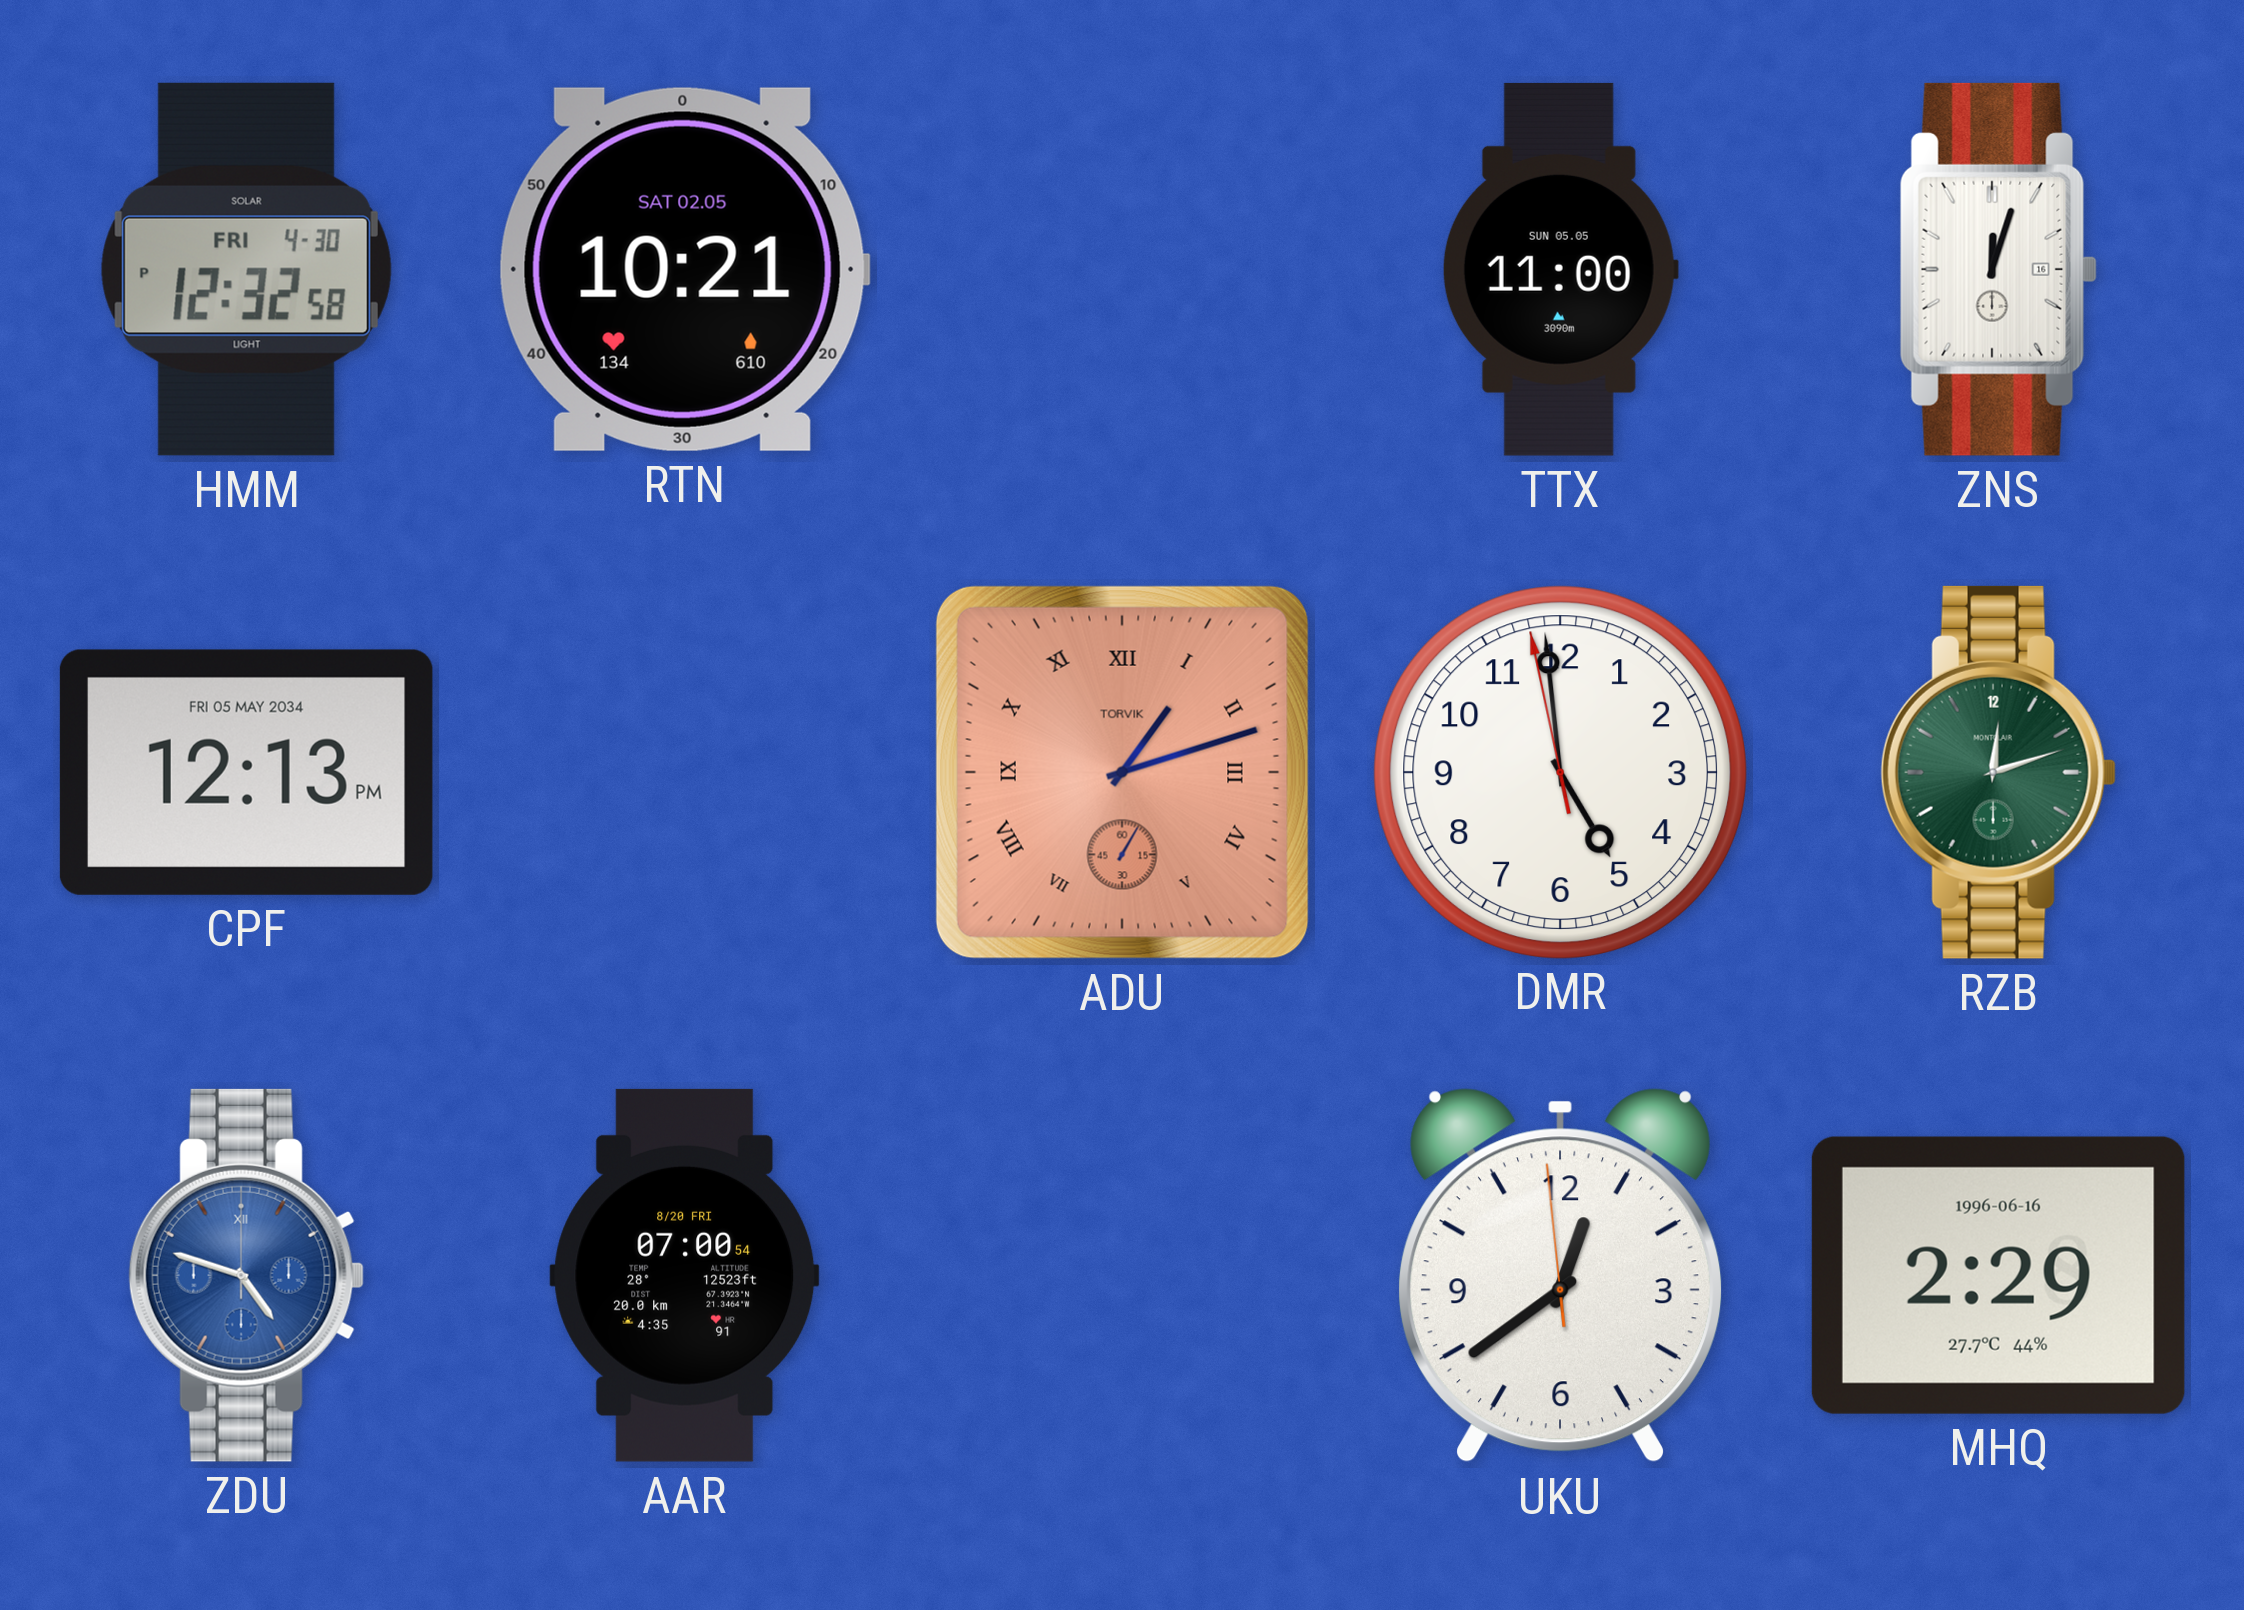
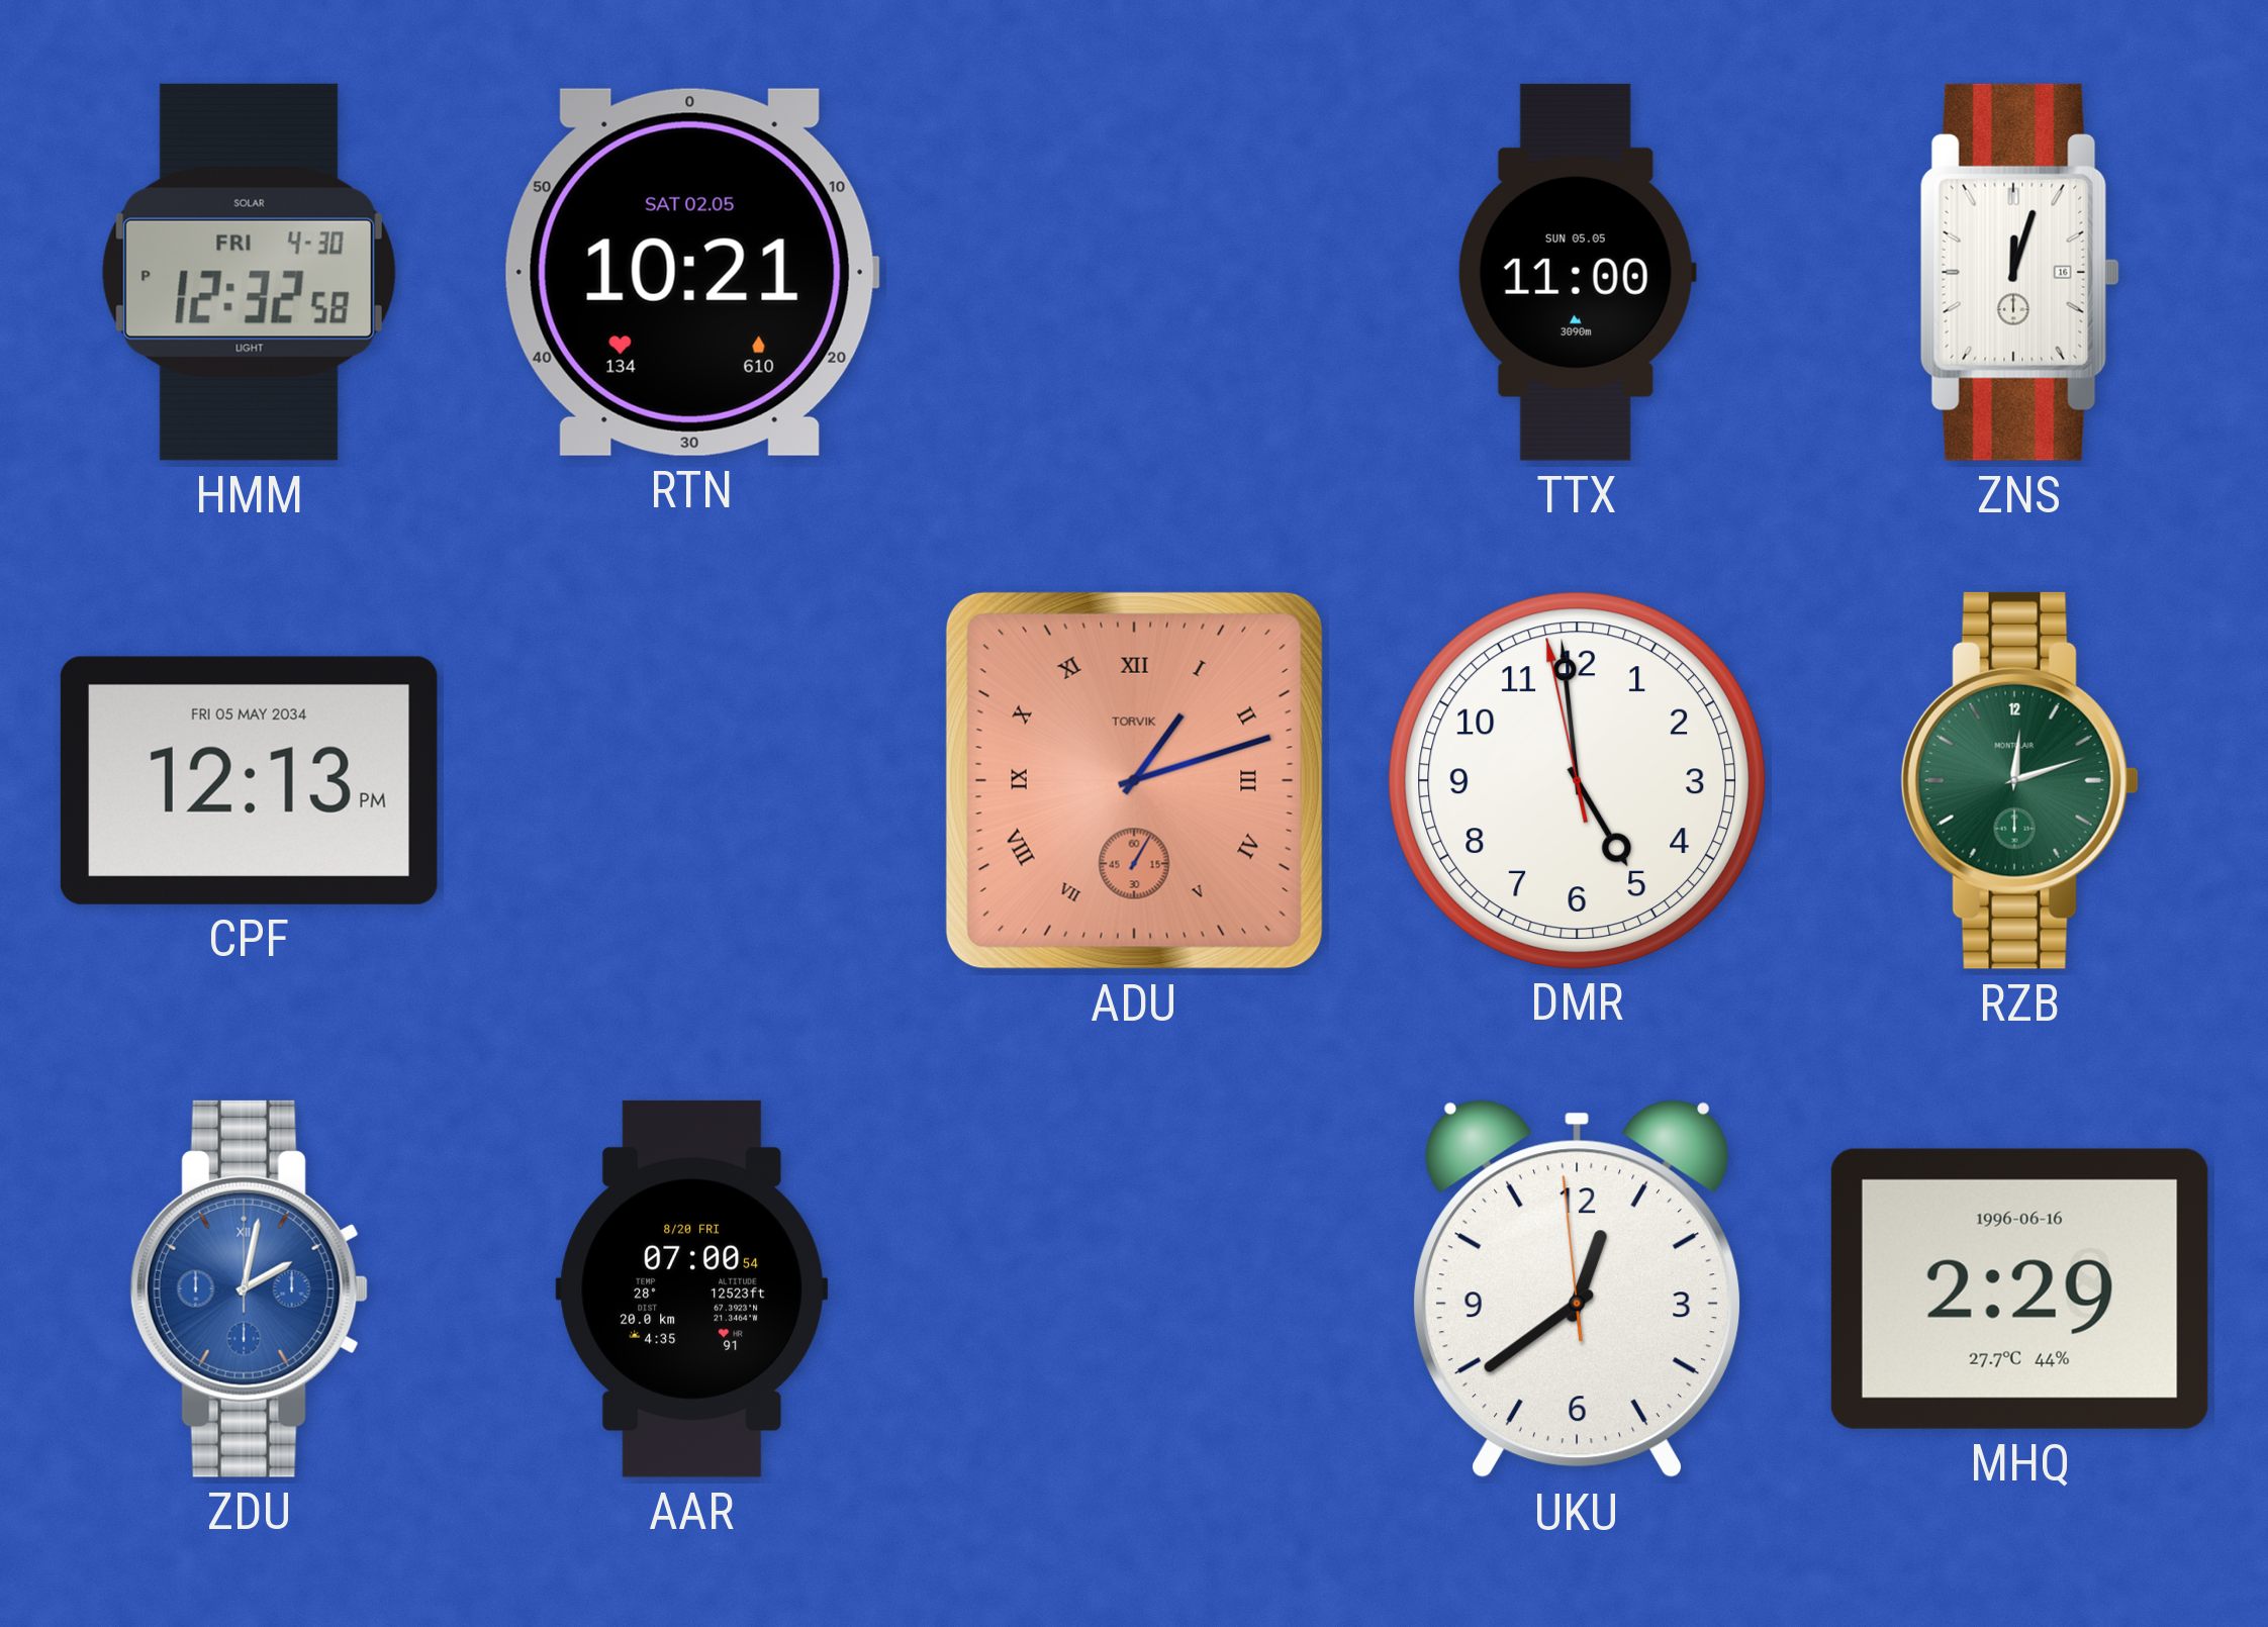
ZDU: 4:48 -> 2:02
